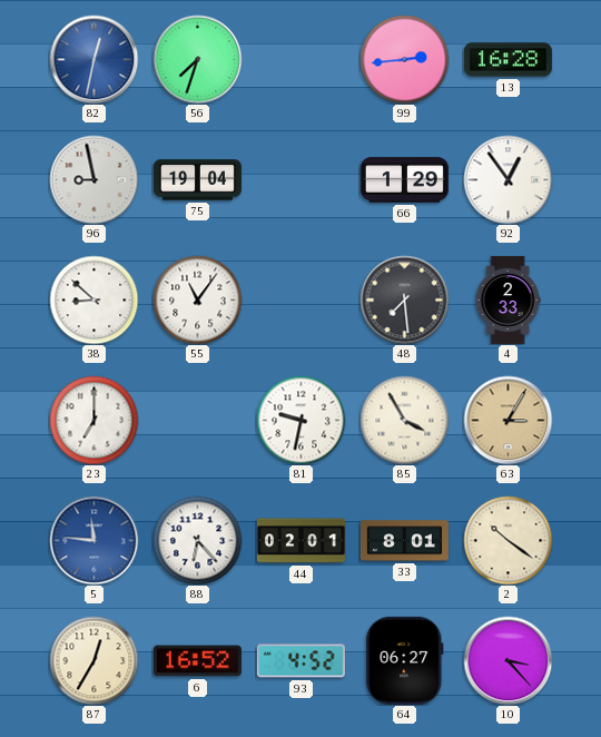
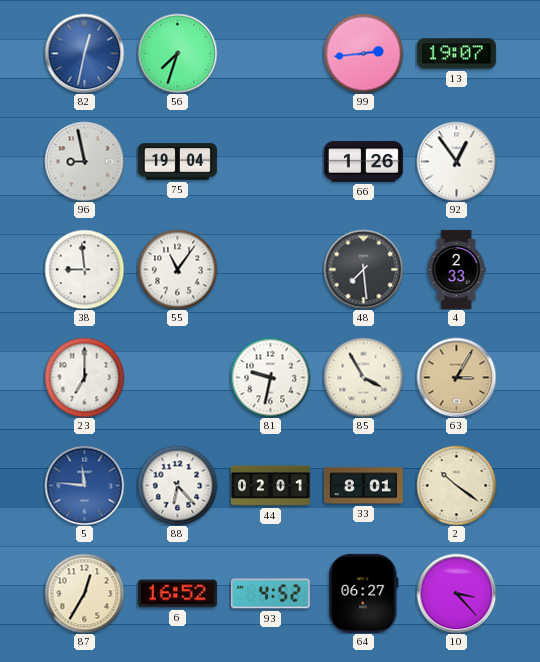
13: 16:28 -> 19:07
66: 1:29 -> 1:26
38: 8:52 -> 8:59
